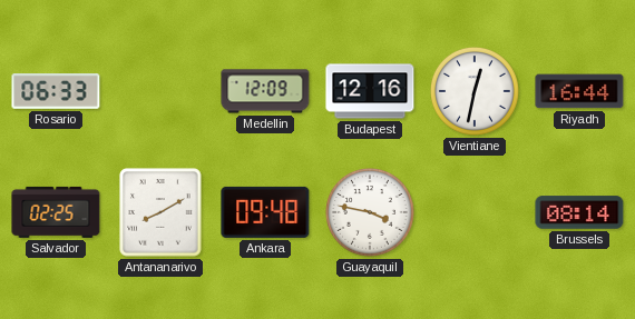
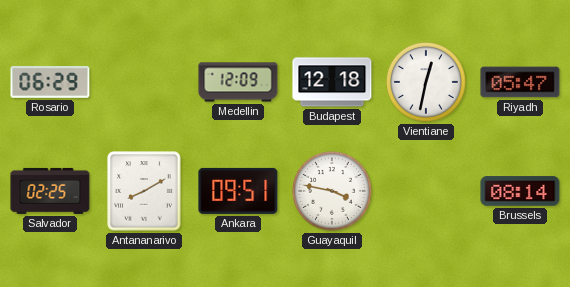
Rosario: 06:33 -> 06:29
Budapest: 12:16 -> 12:18
Riyadh: 16:44 -> 05:47
Ankara: 09:48 -> 09:51
